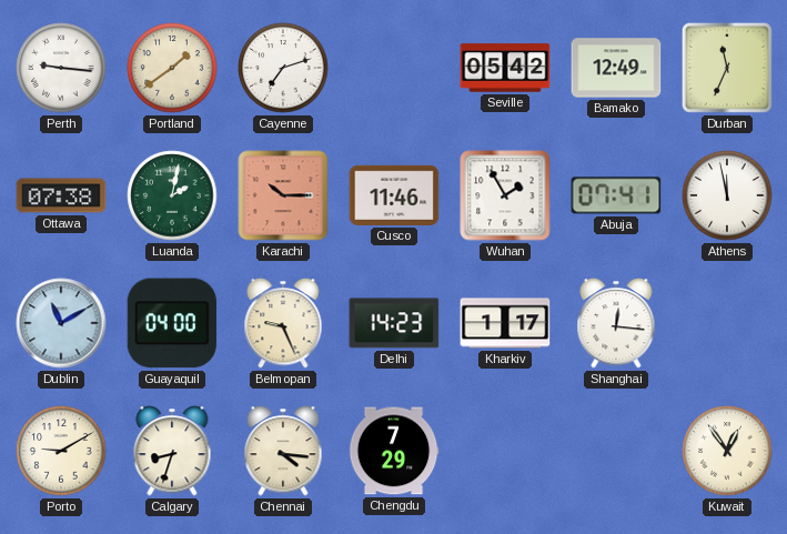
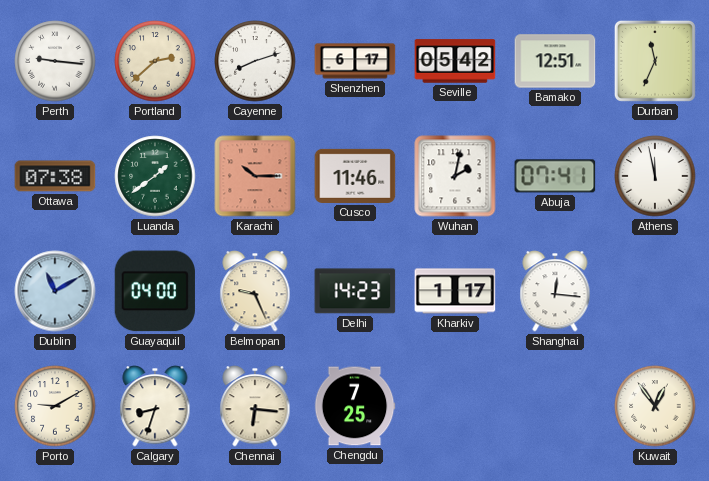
Portland: 1:39 -> 2:38
Cayenne: 7:12 -> 8:12
Shenzhen: none -> 6:17
Bamako: 12:49 -> 12:51
Luanda: 2:02 -> 1:39
Wuhan: 1:55 -> 2:02
Chennai: 4:16 -> 6:16
Chengdu: 7:29 -> 7:25
